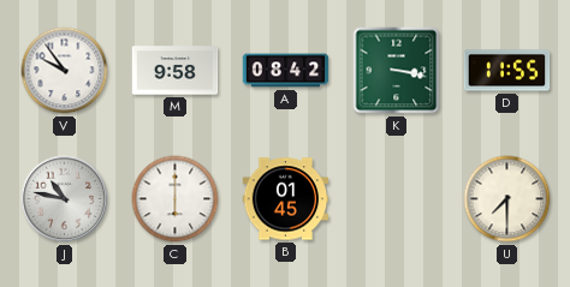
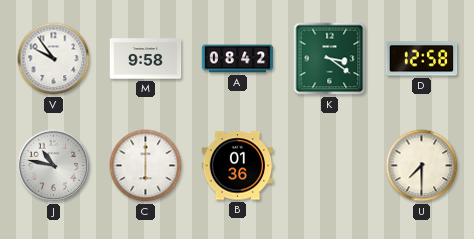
K: 3:17 -> 3:21
D: 11:55 -> 12:58
B: 01:45 -> 01:36
